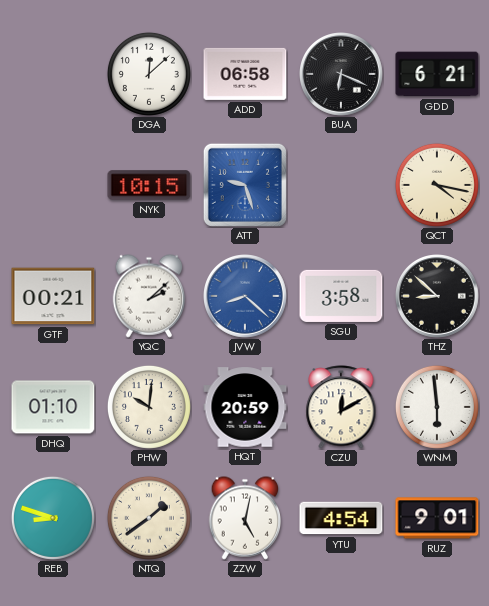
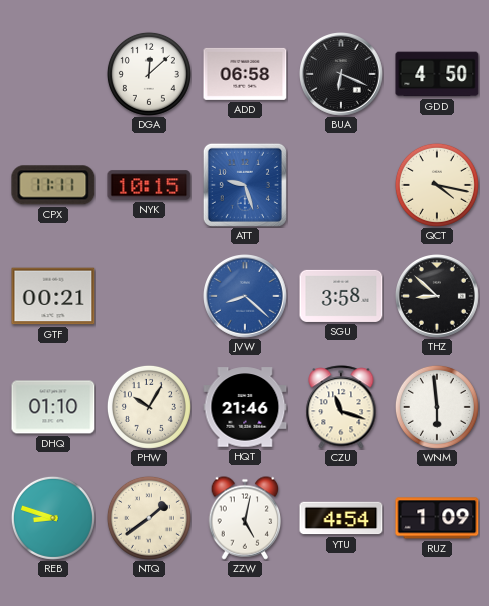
GDD: 6:21 -> 4:50
CPX: none -> 11:11
YQC: 2:08 -> none
PHW: 10:01 -> 10:05
HQT: 20:59 -> 21:46
CZU: 12:10 -> 11:18
RUZ: 9:01 -> 1:09
